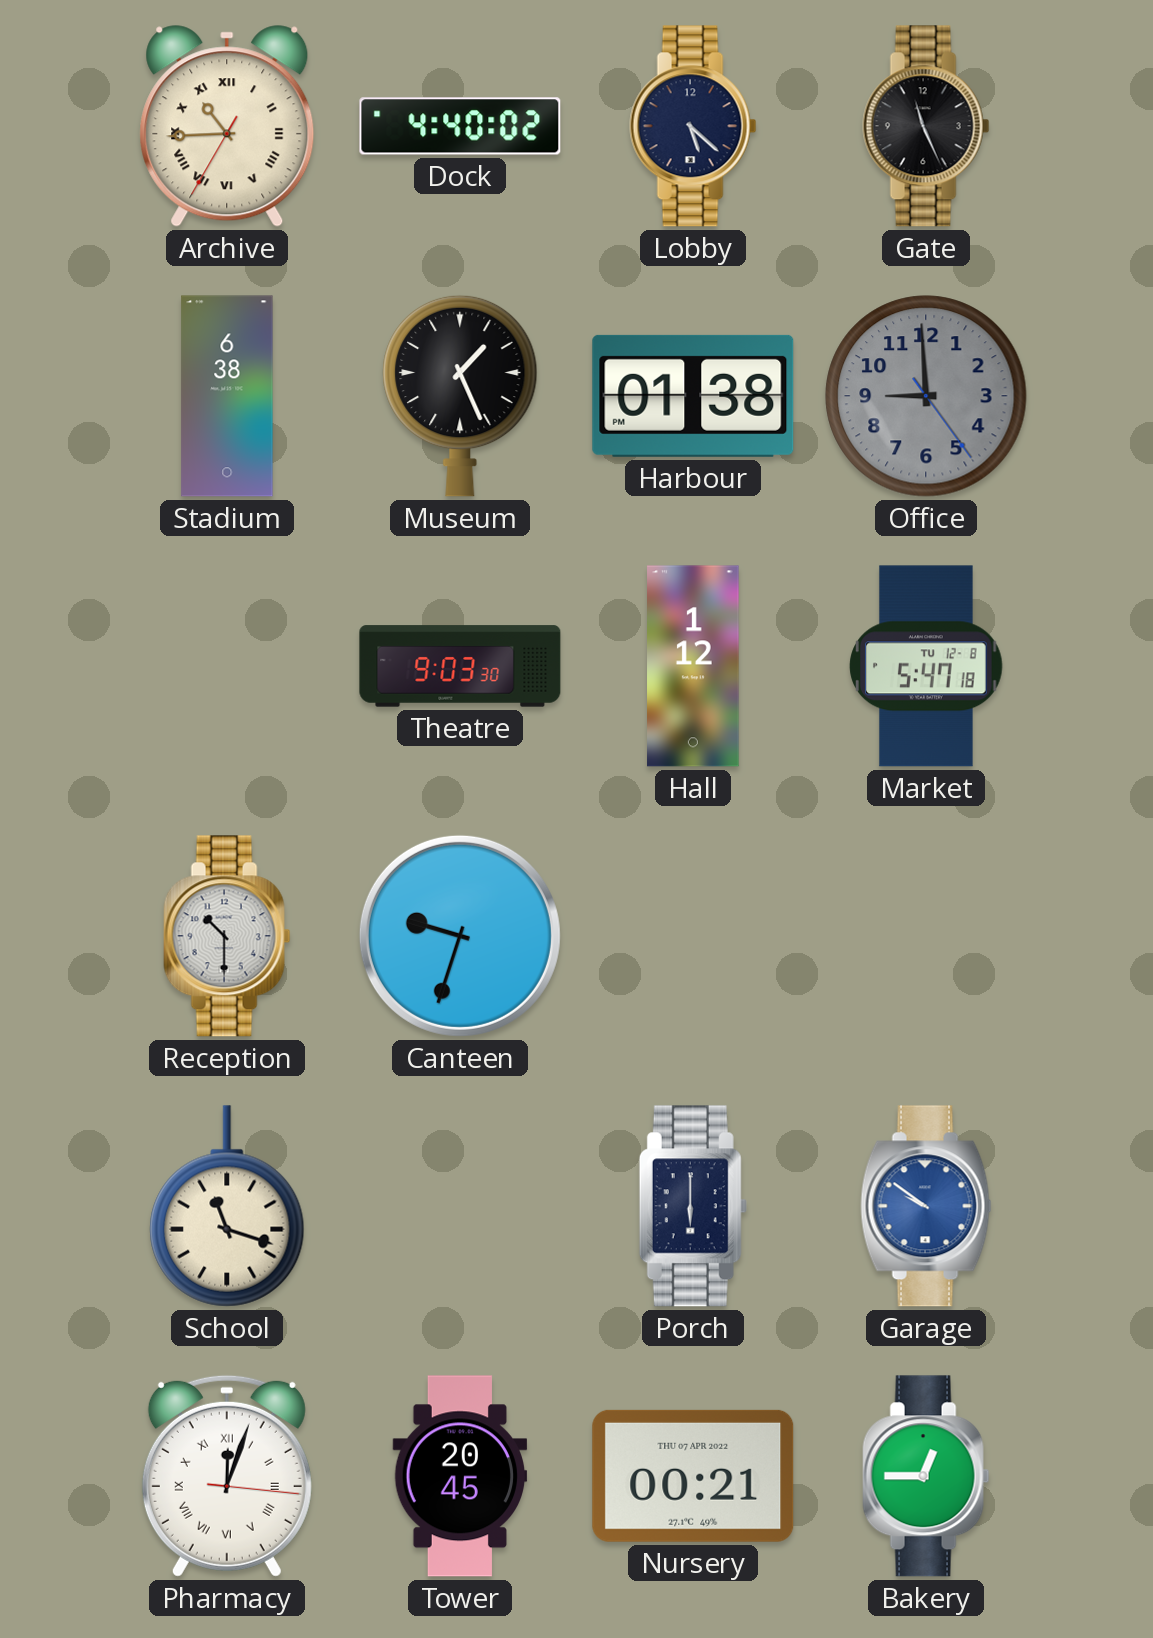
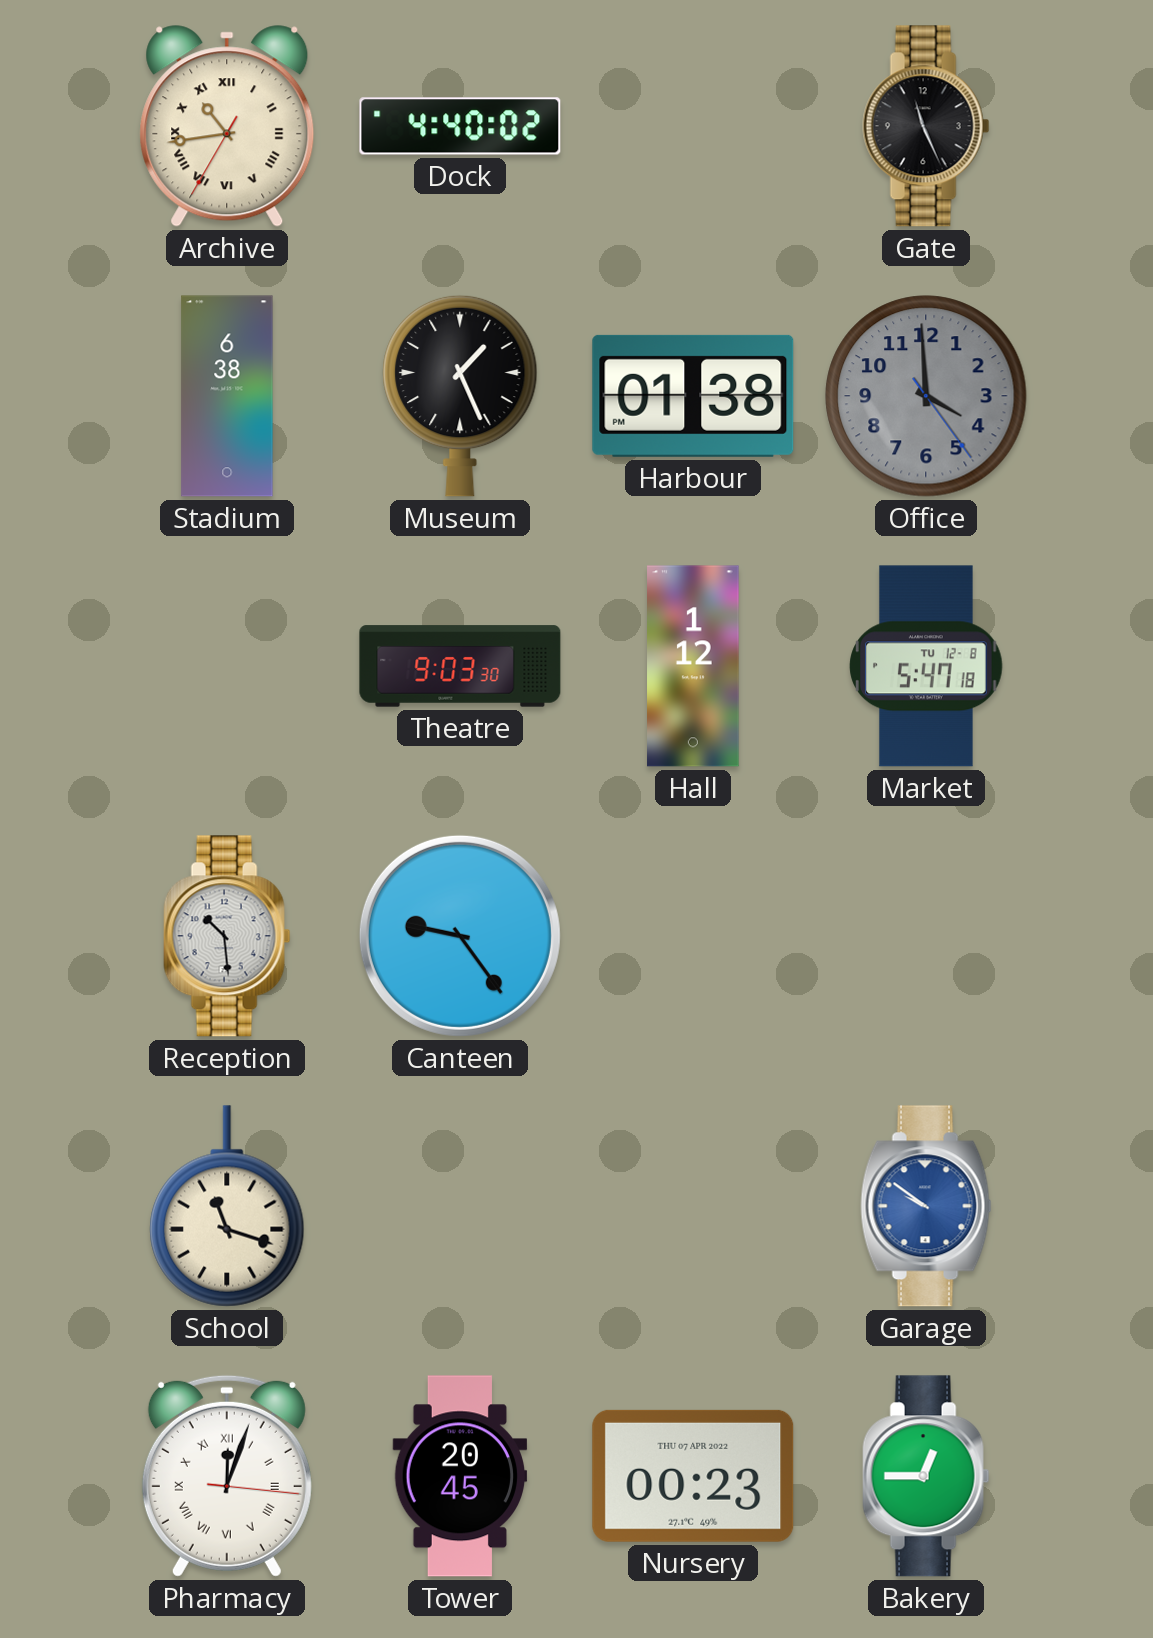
Archive: 10:44 -> 10:43
Lobby: 5:22 -> none
Office: 8:59 -> 3:59
Reception: 10:30 -> 10:29
Canteen: 9:33 -> 9:24
Porch: 6:00 -> none
Nursery: 00:21 -> 00:23
